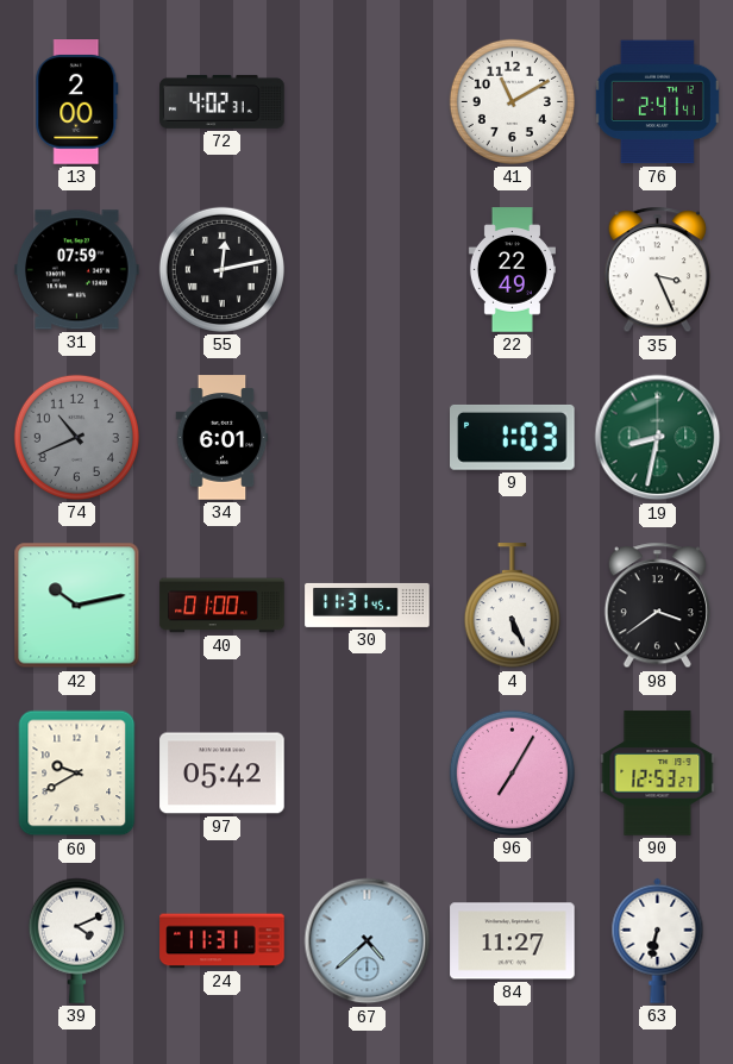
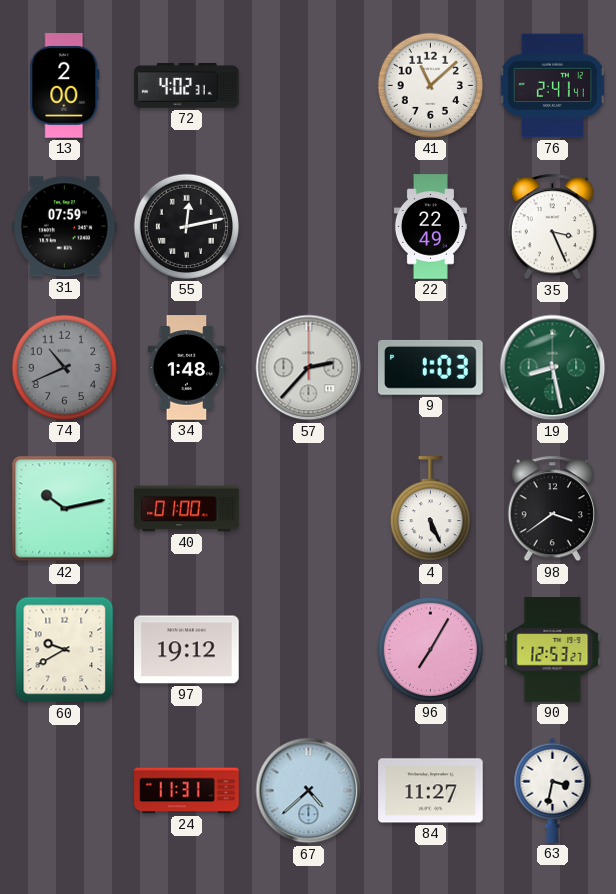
41: 11:10 -> 11:08
34: 6:01 -> 1:48
57: none -> 2:37
19: 8:32 -> 8:28
30: 11:31 -> none
97: 05:42 -> 19:12
39: 4:11 -> none
63: 6:32 -> 3:32
